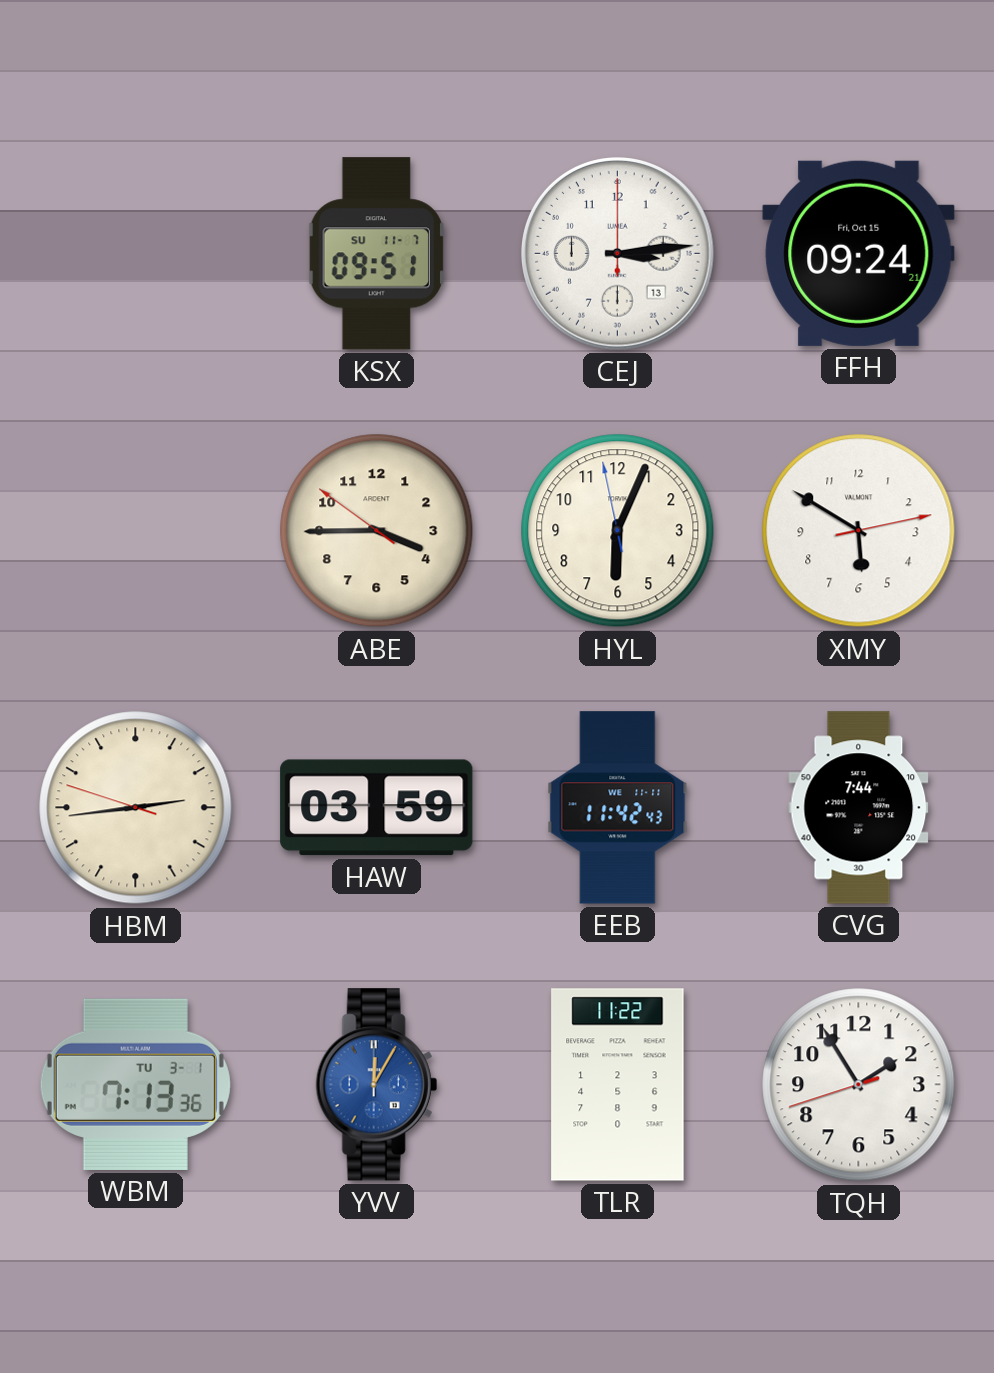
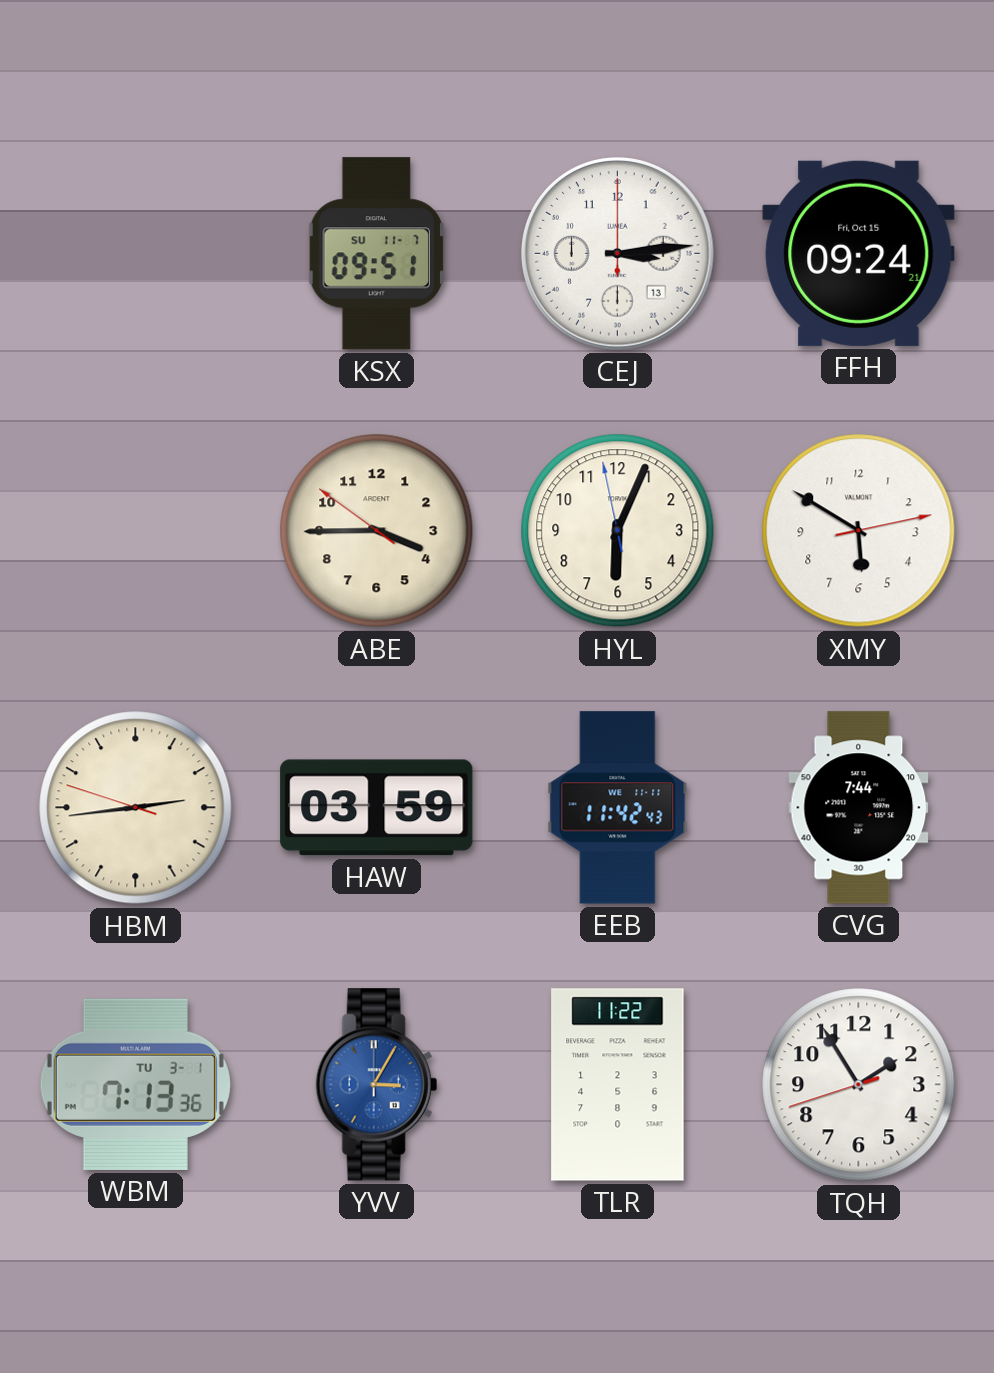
YVV: 12:05 -> 3:05
